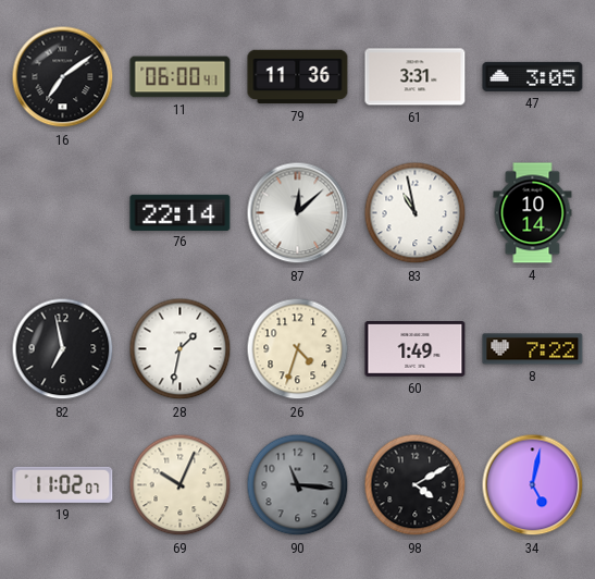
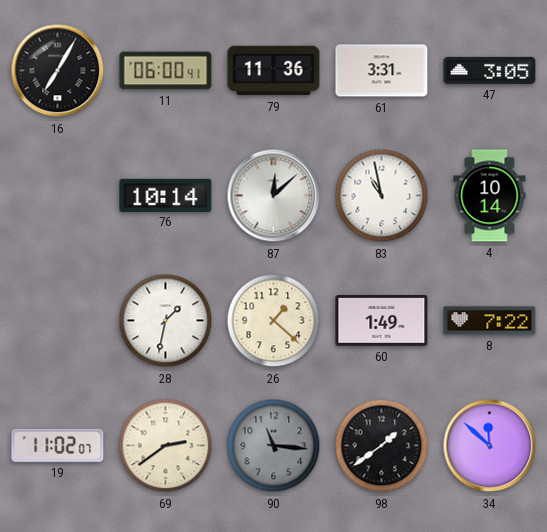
16: 7:09 -> 7:05
76: 22:14 -> 10:14
82: 6:58 -> none
26: 4:33 -> 1:22
69: 10:04 -> 2:39
98: 4:10 -> 1:39
34: 5:02 -> 11:52
